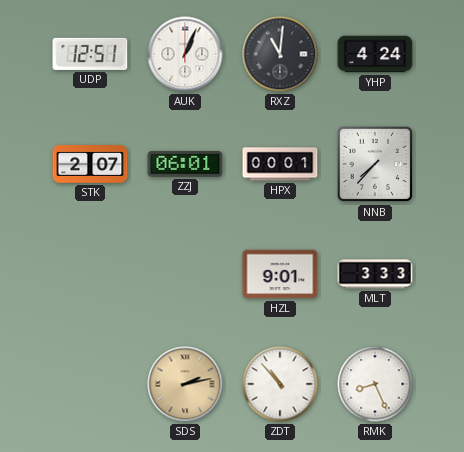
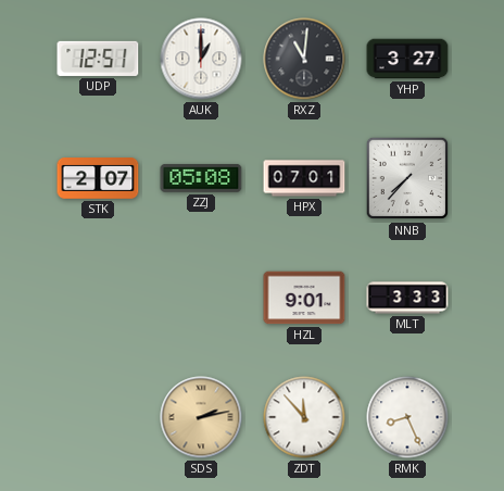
AUK: 1:04 -> 1:00
YHP: 4:24 -> 3:27
ZZJ: 06:01 -> 05:08
HPX: 00:01 -> 07:01
ZDT: 10:53 -> 11:53
